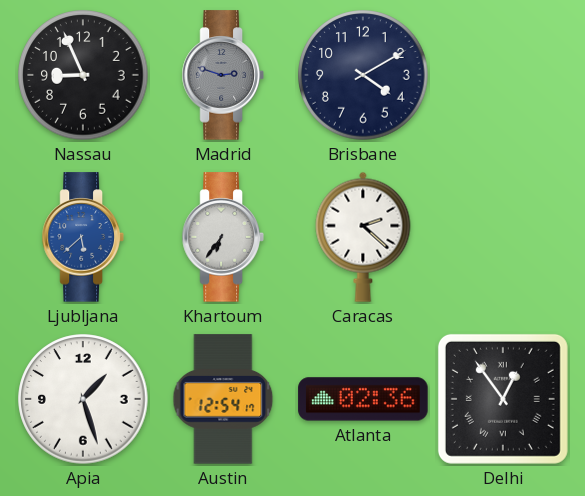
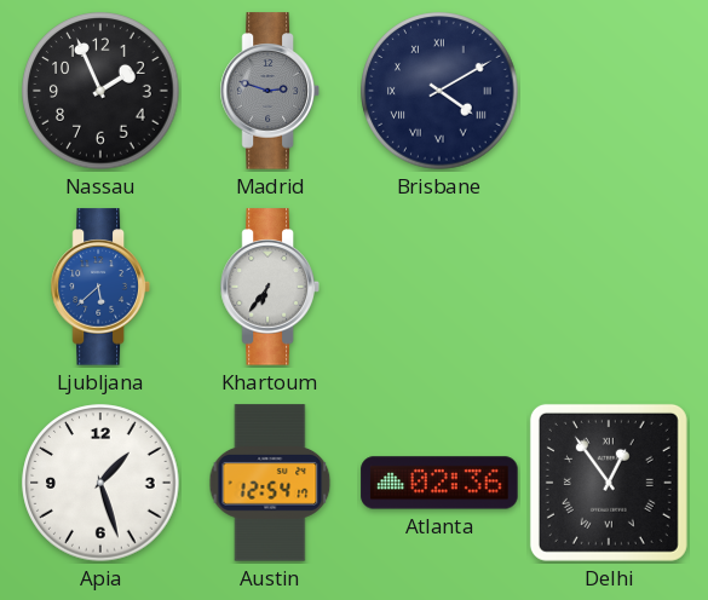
Nassau: 8:56 -> 1:56
Brisbane numerals: Arabic -> Roman
Caracas: 2:22 -> none
